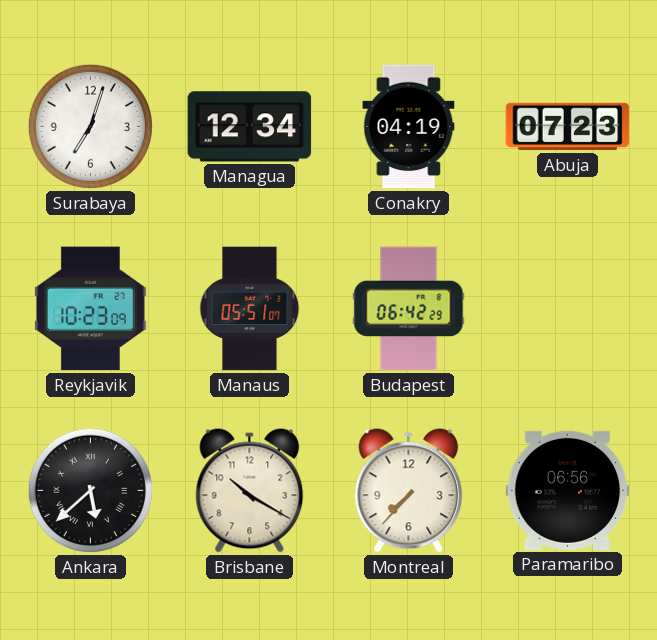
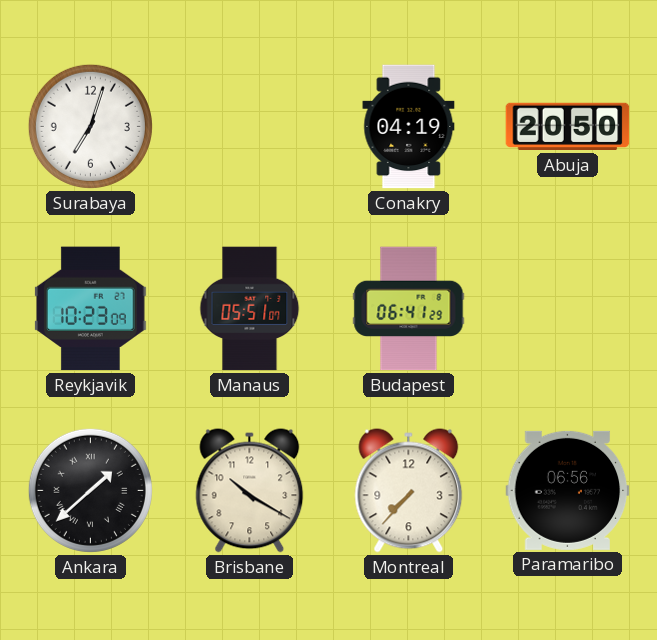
Managua: 12:34 -> none
Abuja: 07:23 -> 20:50
Budapest: 06:42 -> 06:41
Ankara: 5:38 -> 1:38
